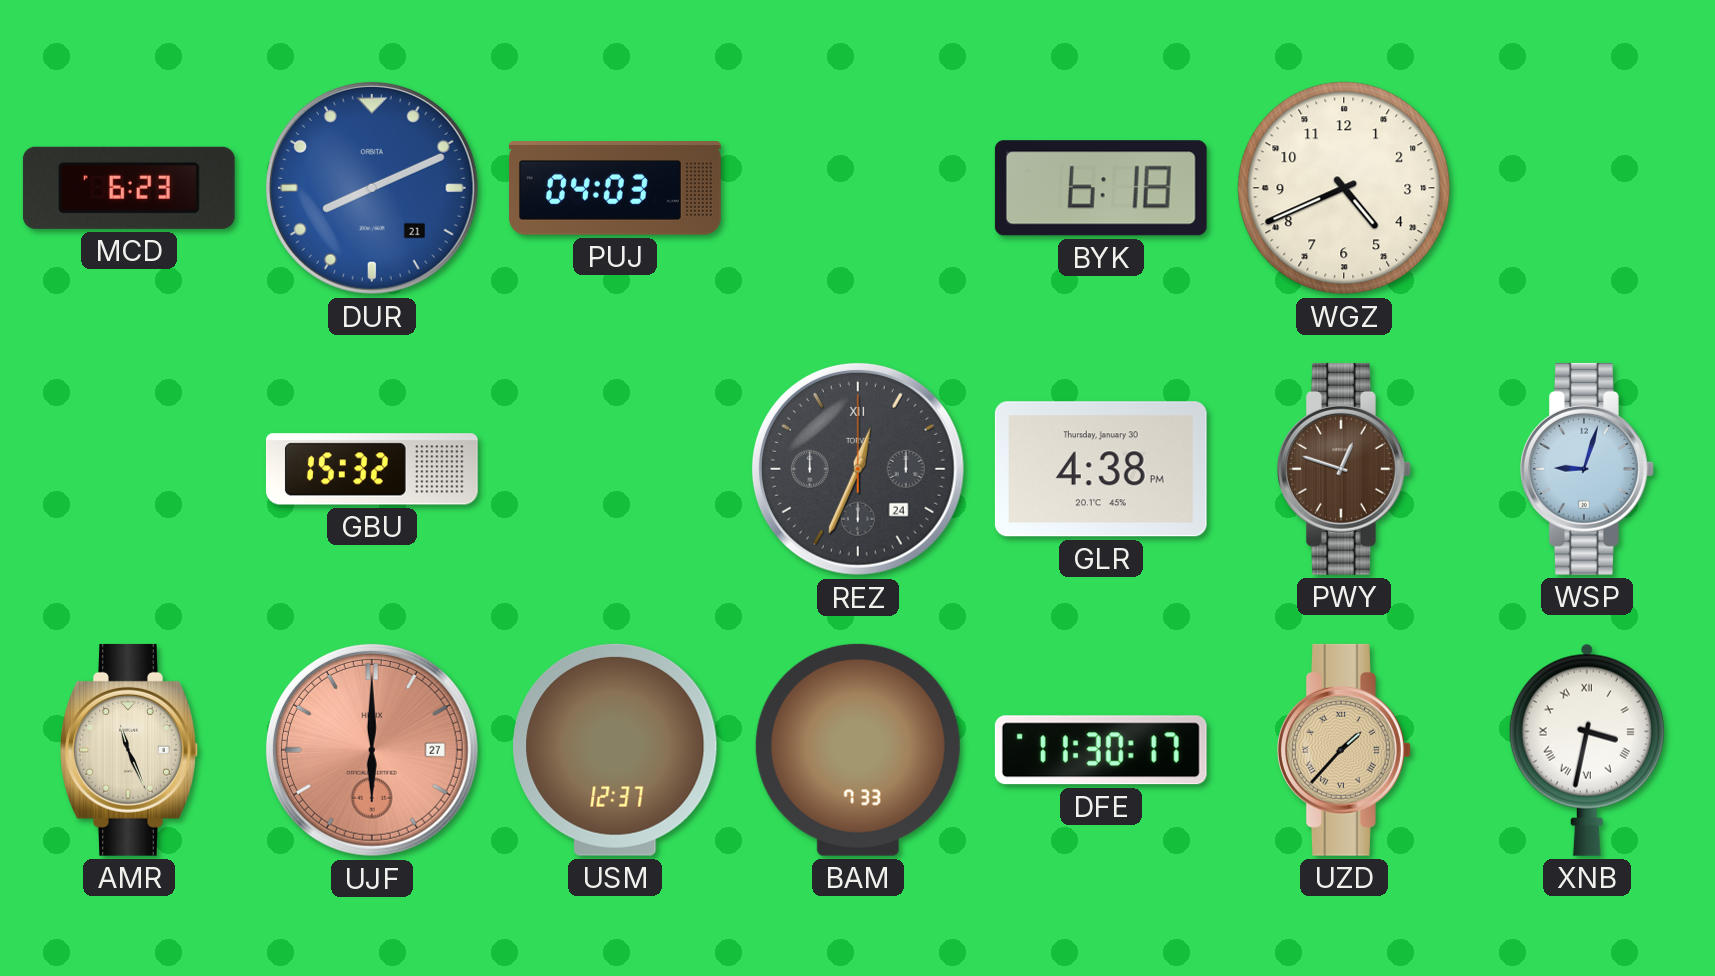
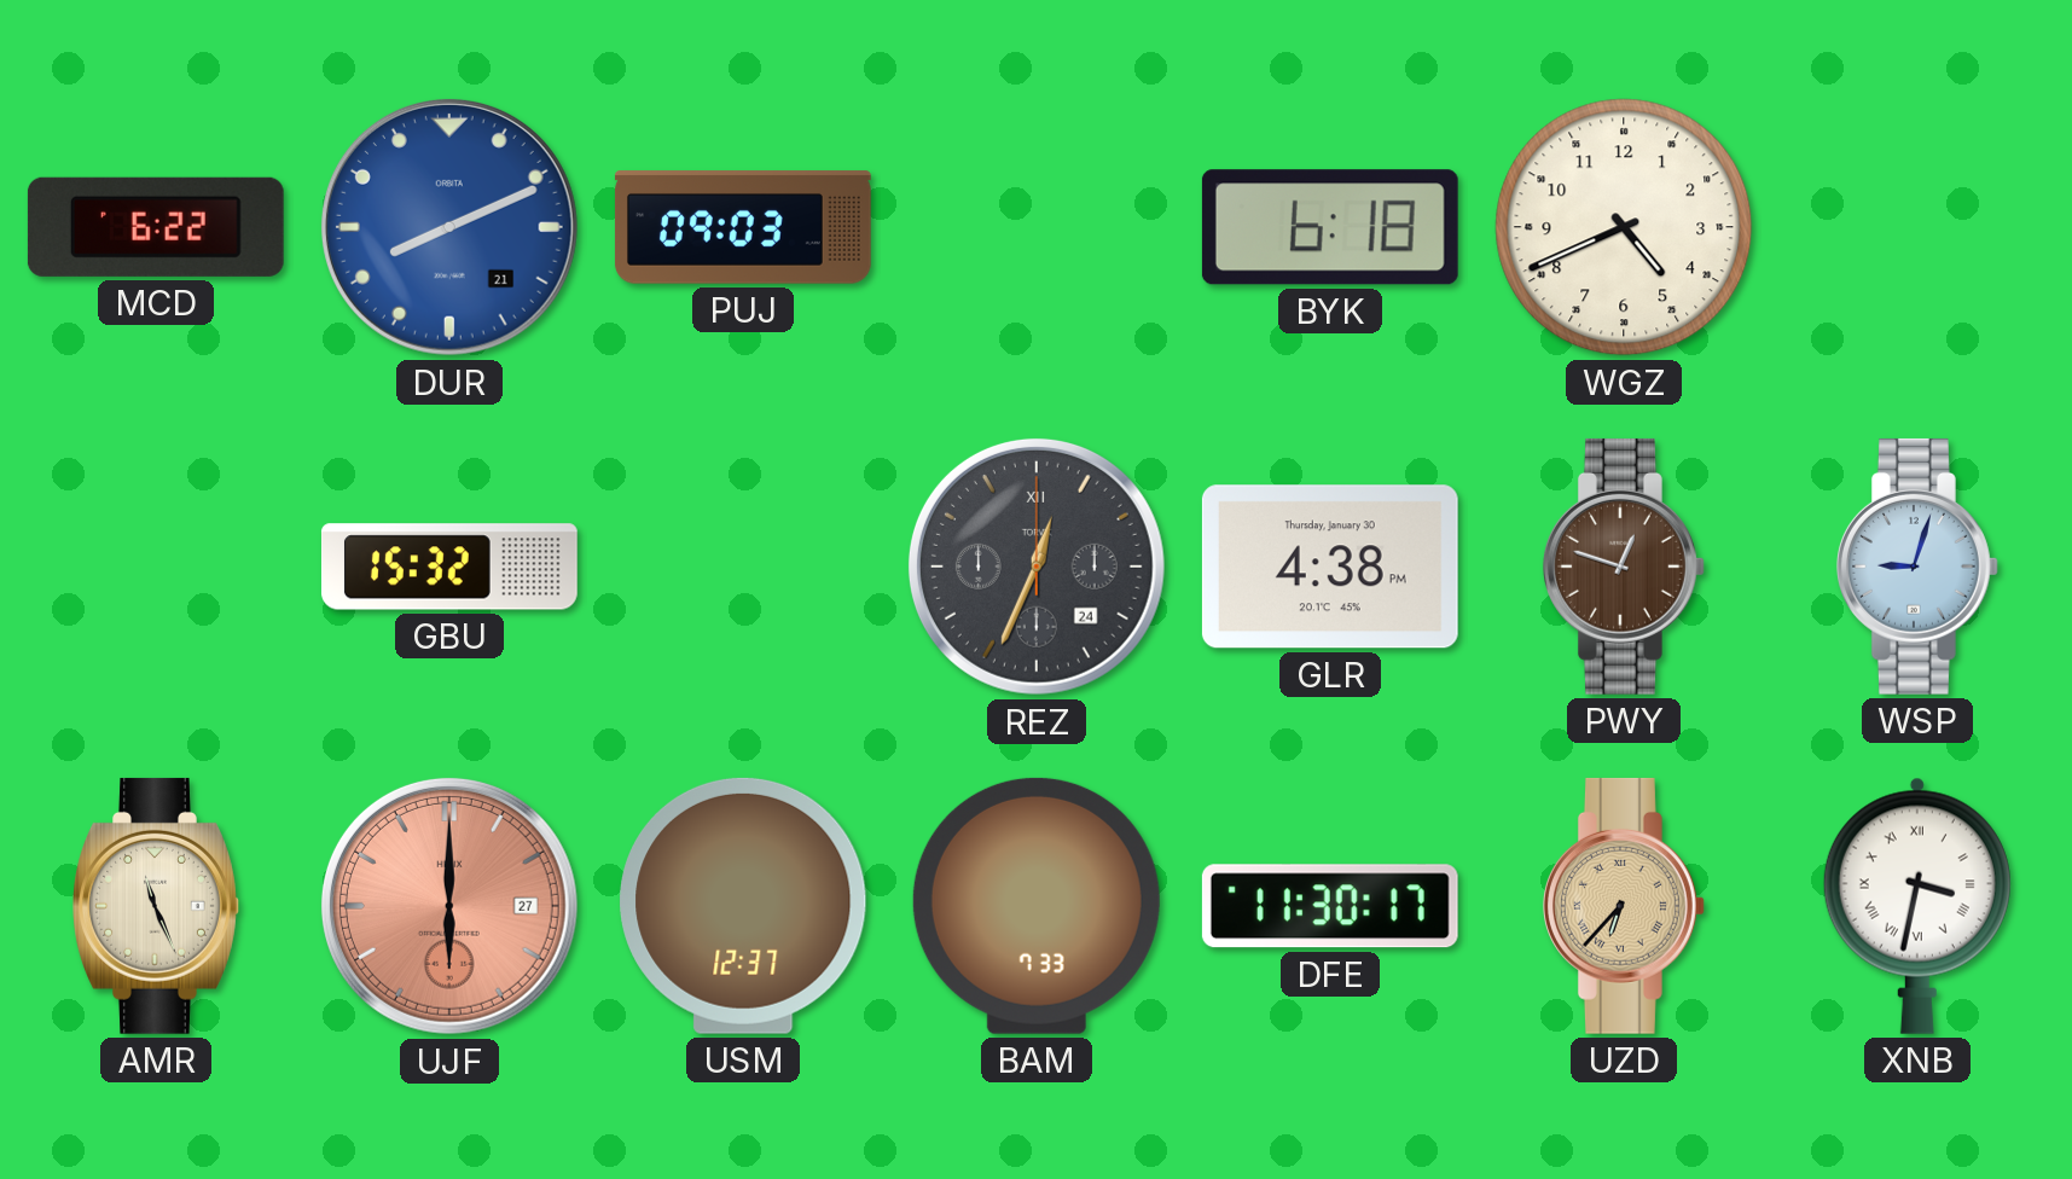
MCD: 6:23 -> 6:22
PUJ: 04:03 -> 09:03
UZD: 1:37 -> 6:37
